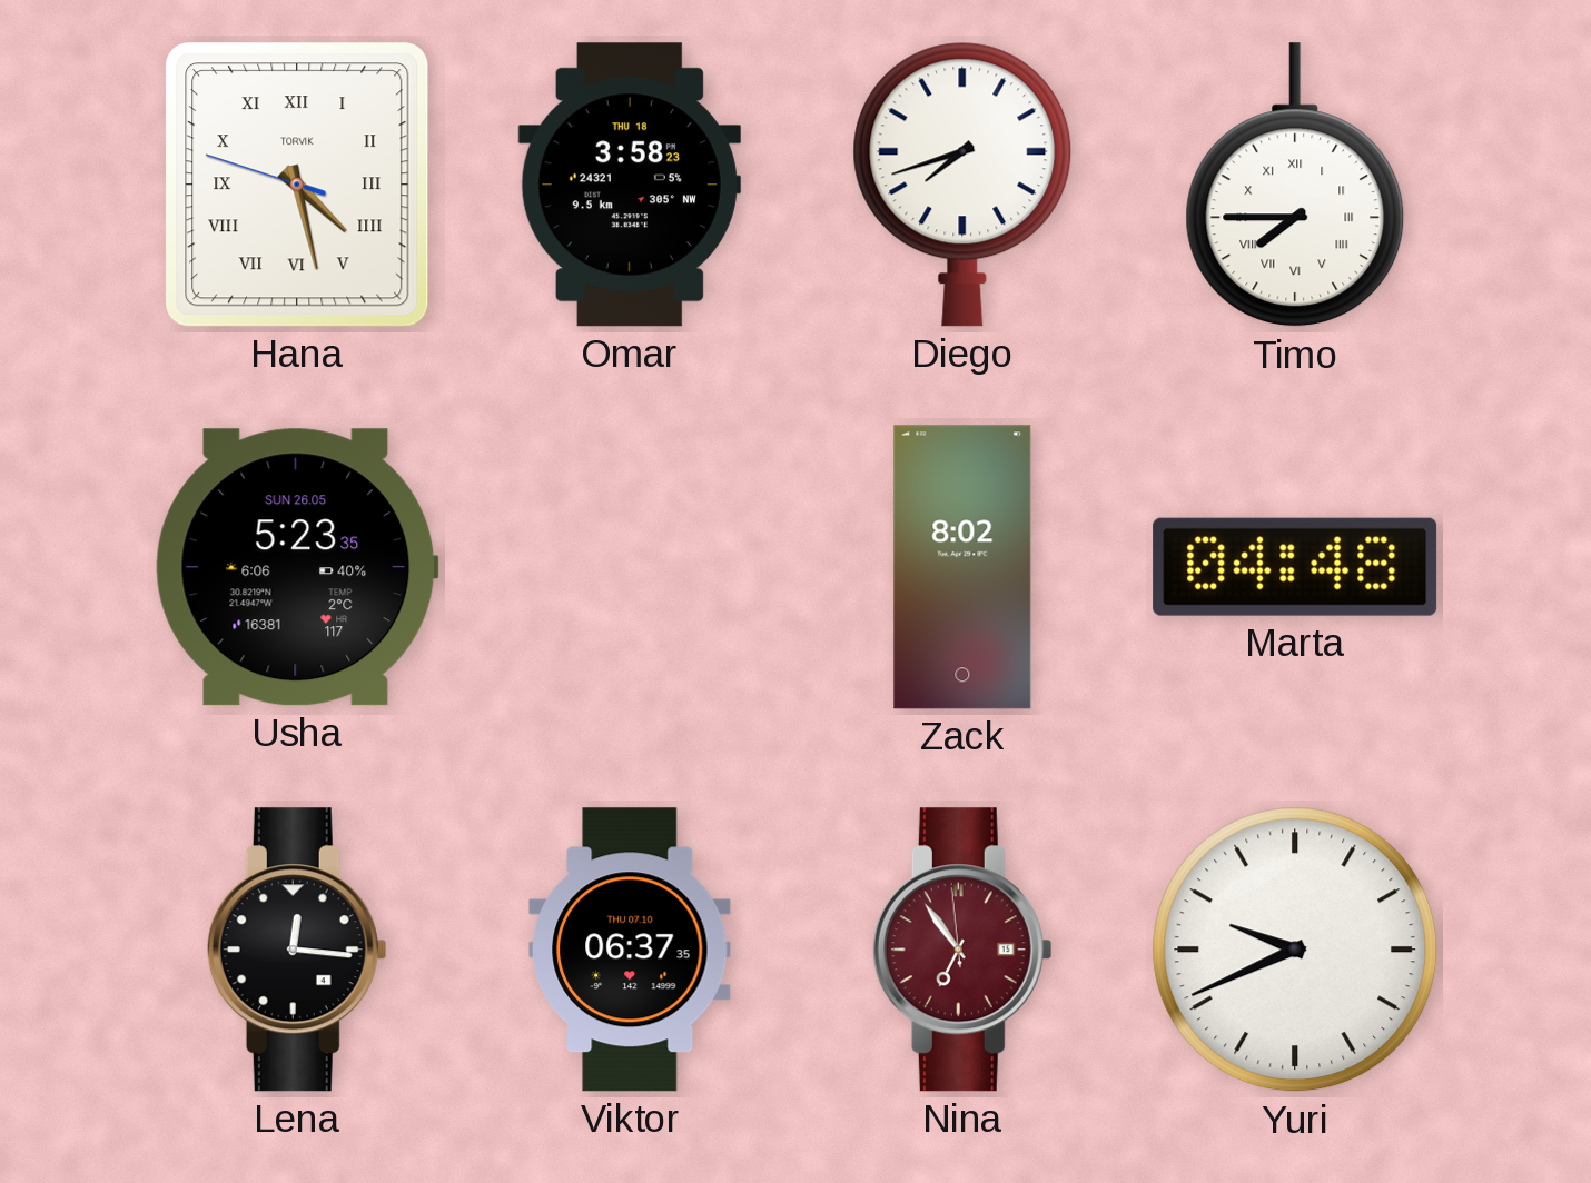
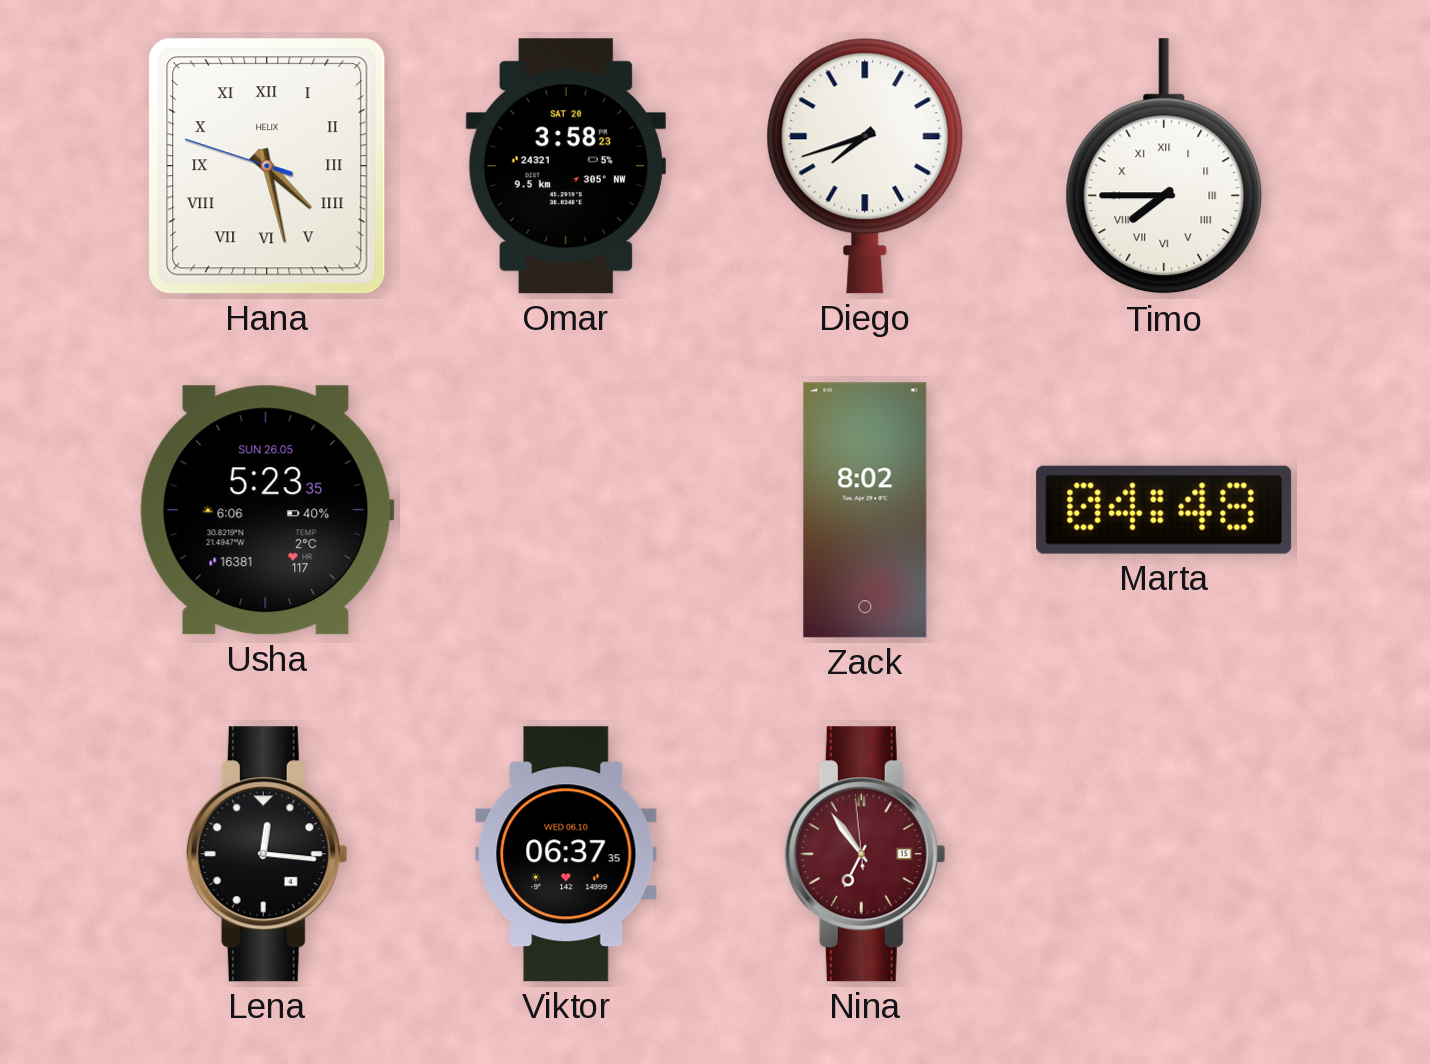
Hana brand: TORVIK -> HELIX
Omar date: THU 18 -> SAT 20
Viktor date: THU 07.10 -> WED 06.10
Yuri: 9:41 -> none
